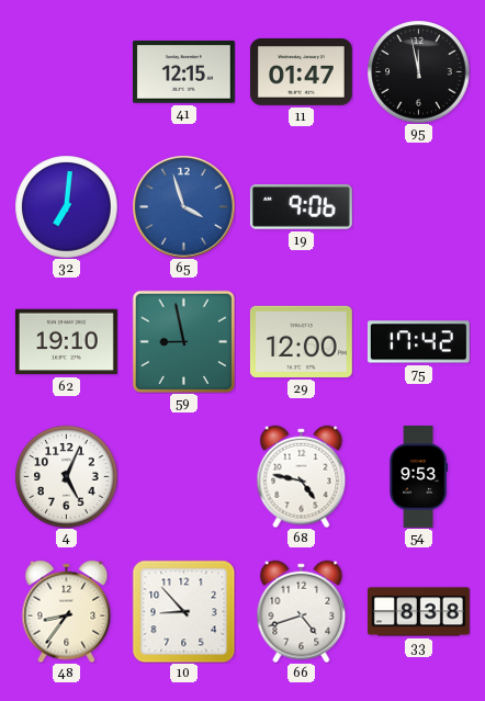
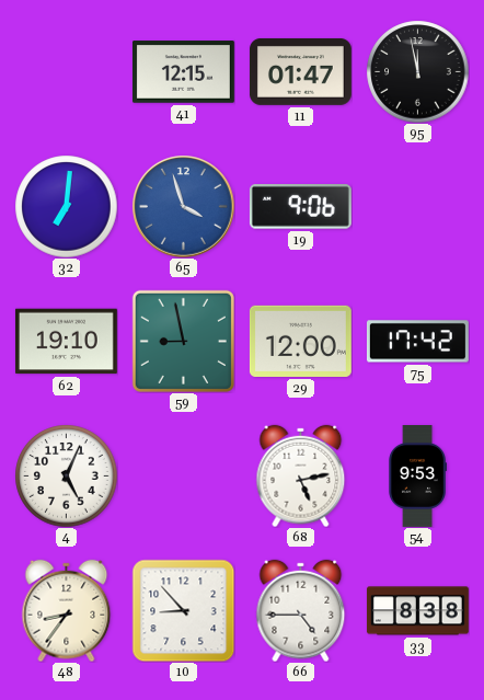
68: 4:47 -> 5:13
66: 4:42 -> 4:45
